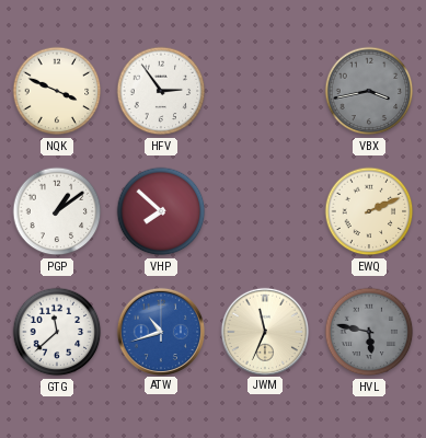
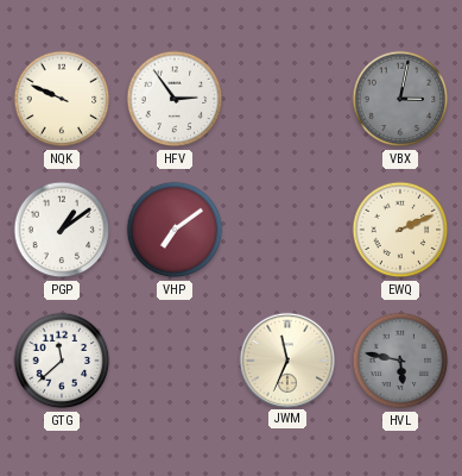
NQK: 3:49 -> 9:49
VBX: 3:43 -> 3:02
VHP: 7:52 -> 7:09
ATW: 10:42 -> none
